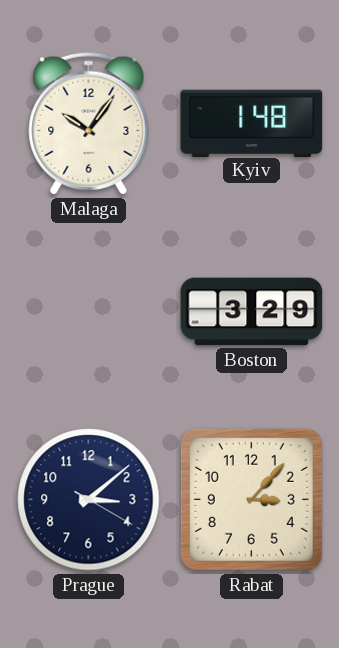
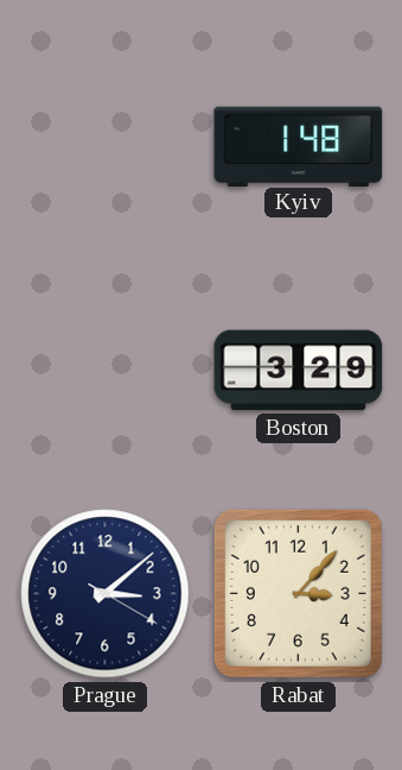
Malaga: 10:06 -> none
